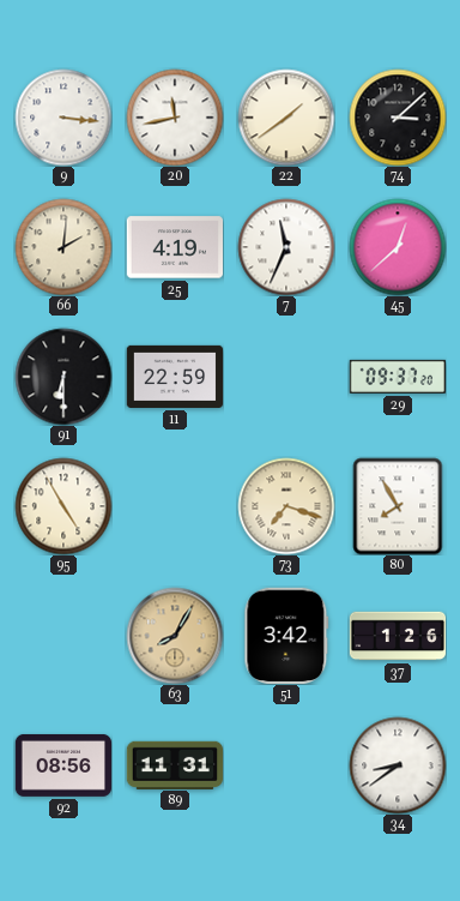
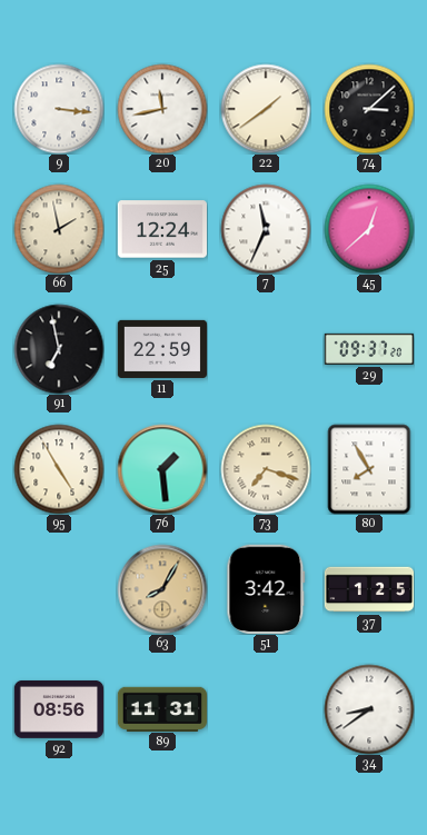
66: 2:01 -> 1:58
25: 4:19 -> 12:24
91: 6:30 -> 6:58
76: none -> 1:29
37: 1:26 -> 1:25
